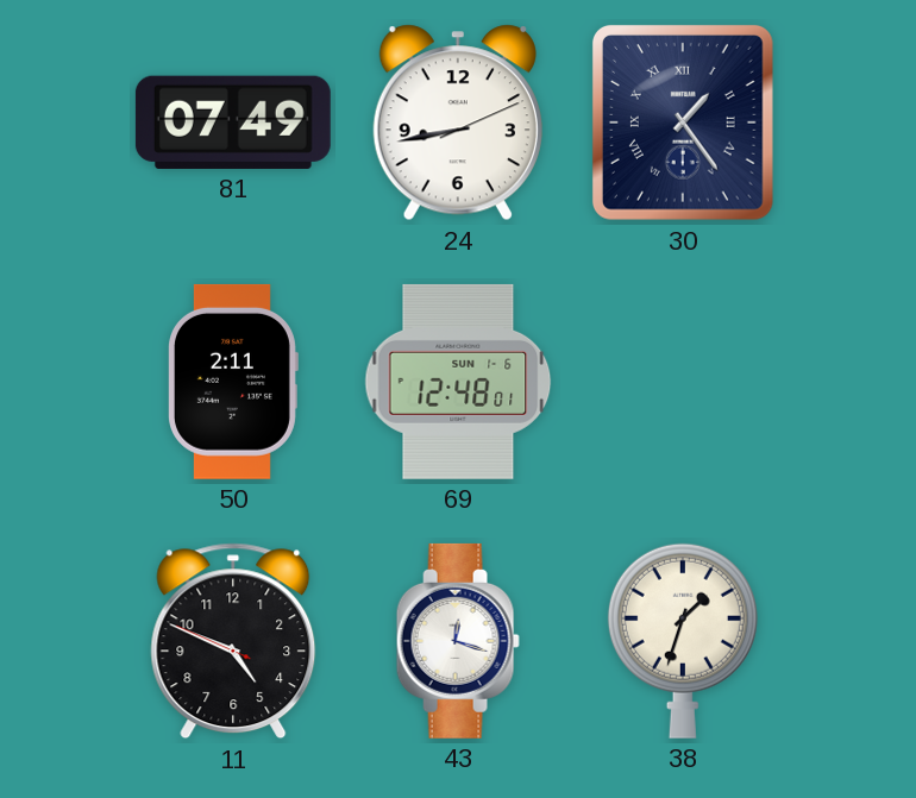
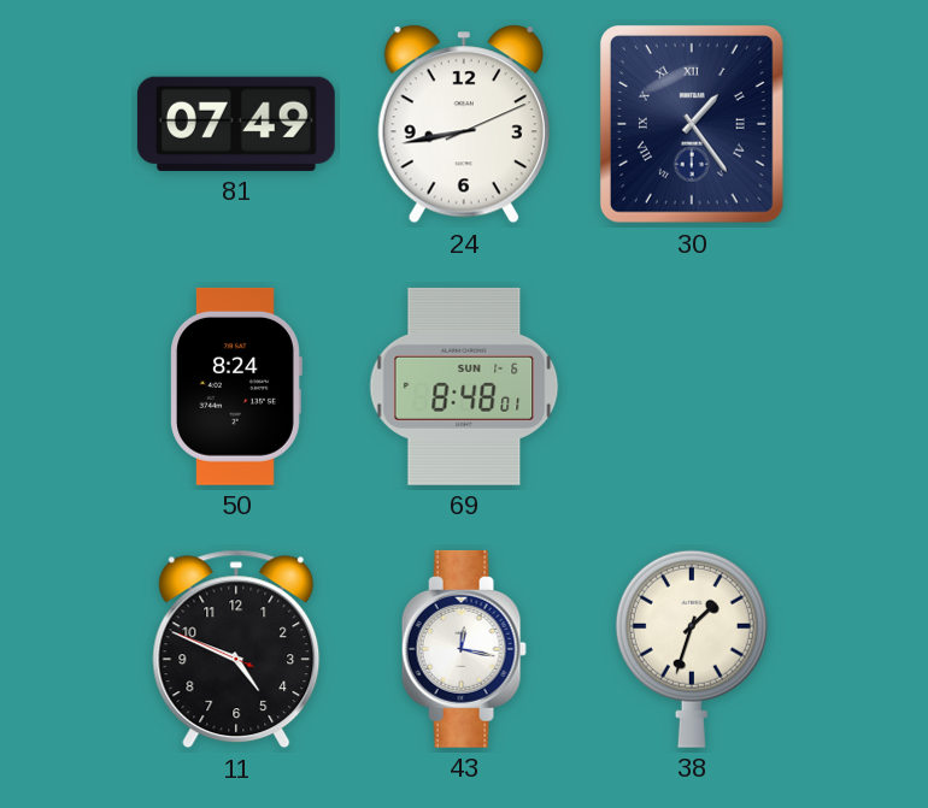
50: 2:11 -> 8:24
69: 12:48 -> 8:48
43: 12:18 -> 12:17
